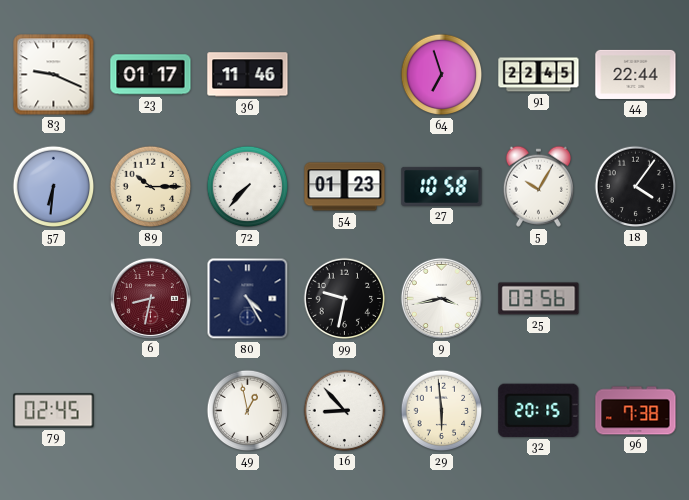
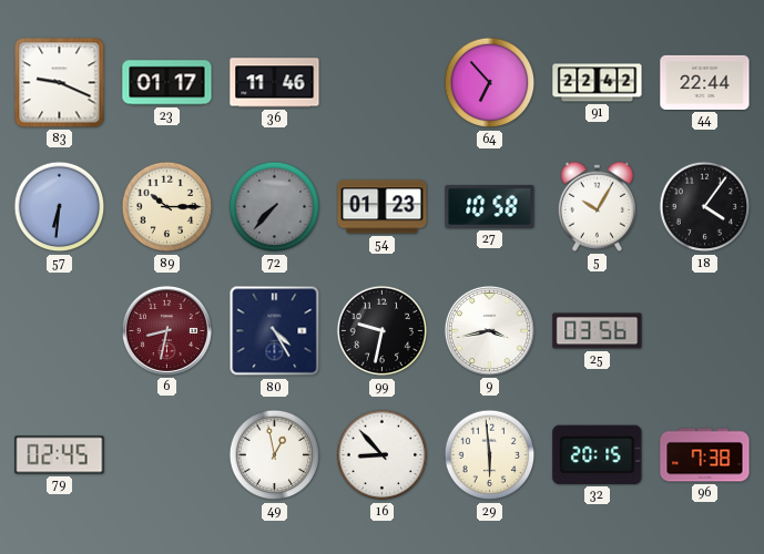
64: 6:57 -> 6:53
91: 22:45 -> 22:42
72 dial: white -> grey
